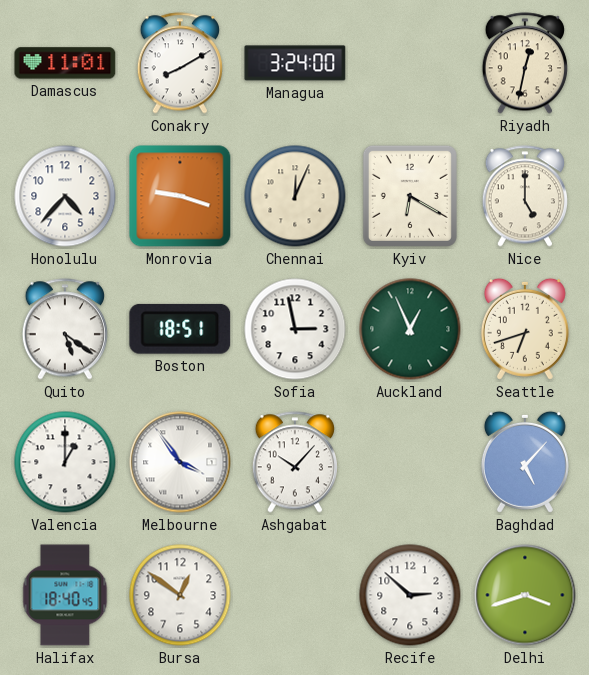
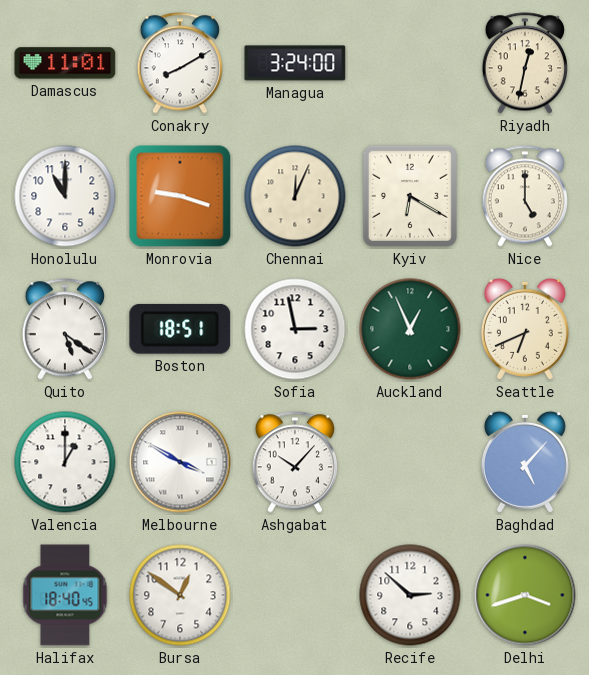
Honolulu: 4:37 -> 11:00
Seattle: 6:42 -> 6:41
Melbourne: 3:54 -> 3:50
